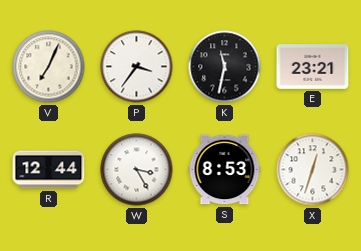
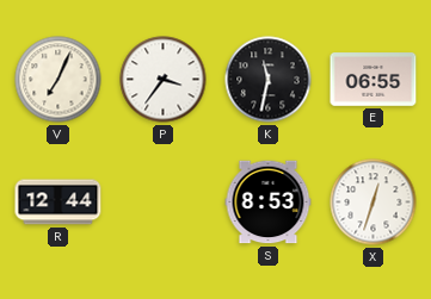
E: 23:21 -> 06:55
W: 3:25 -> none
